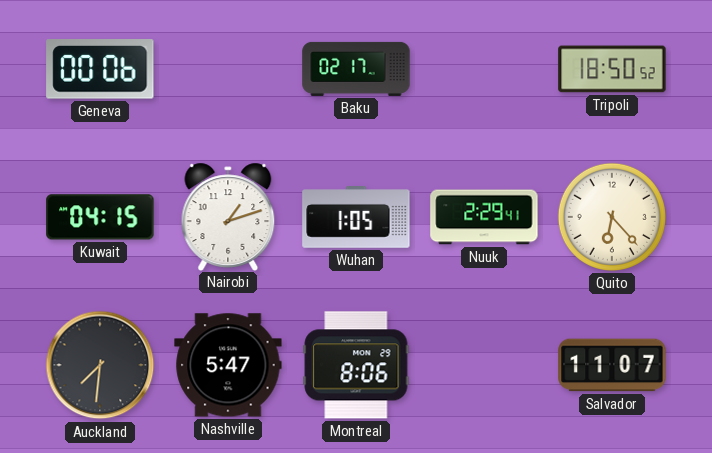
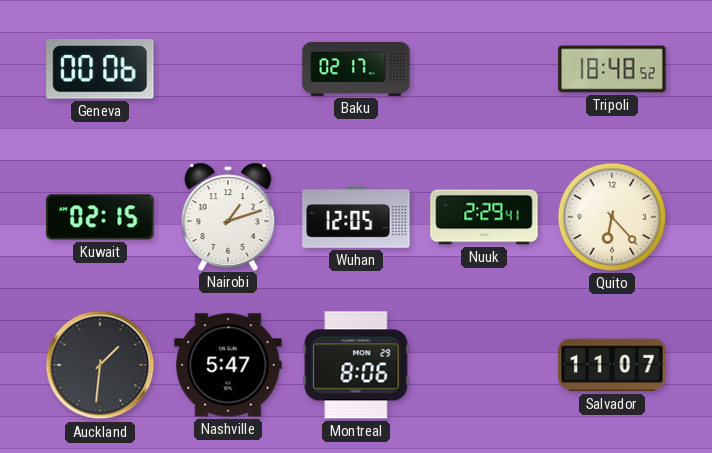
Tripoli: 18:50 -> 18:48
Kuwait: 04:15 -> 02:15
Wuhan: 1:05 -> 12:05
Auckland: 7:31 -> 1:31
